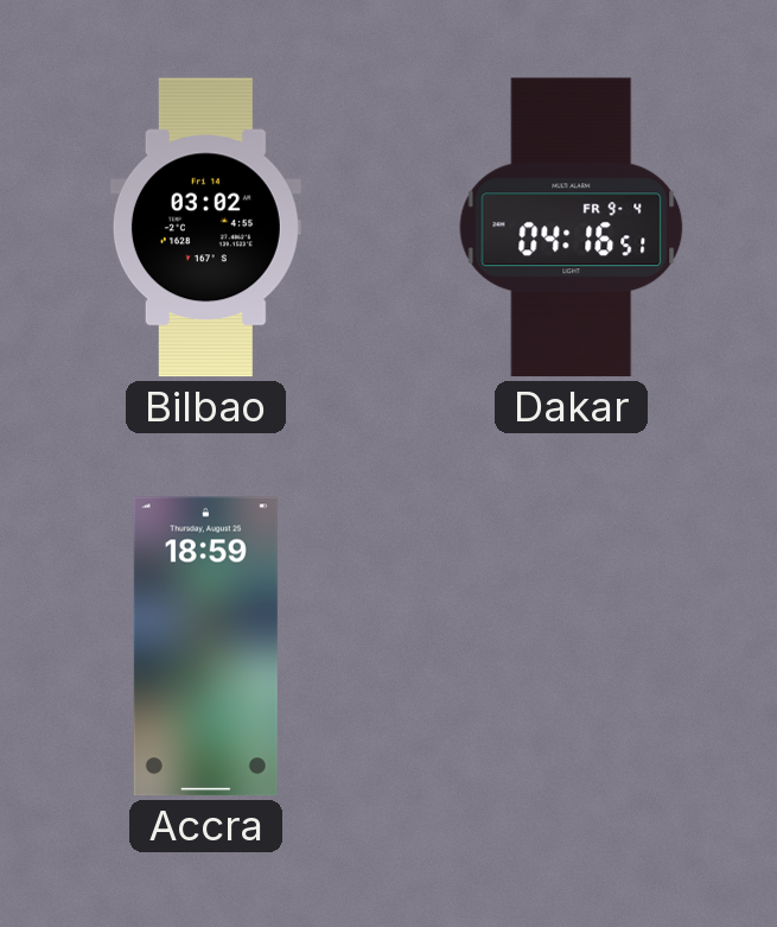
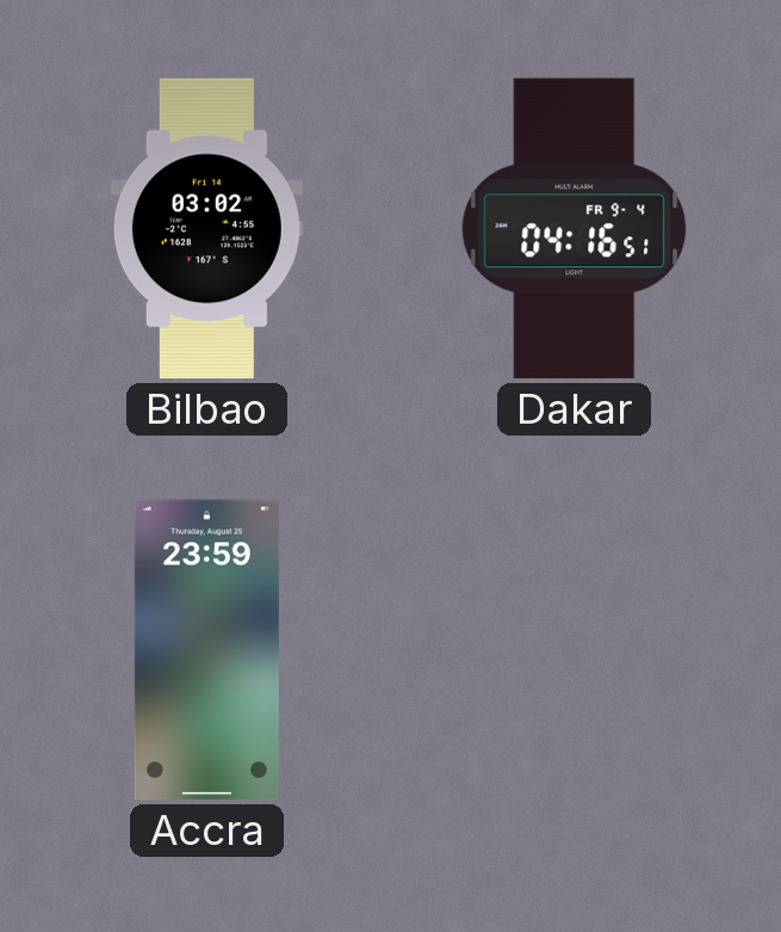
Accra: 18:59 -> 23:59
